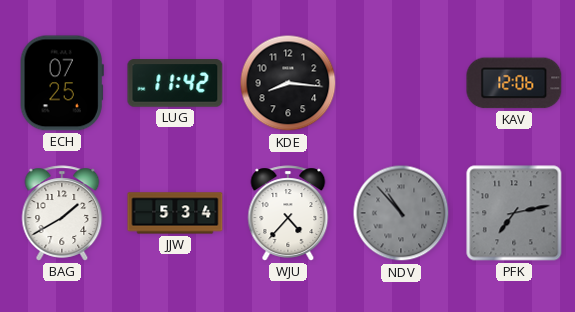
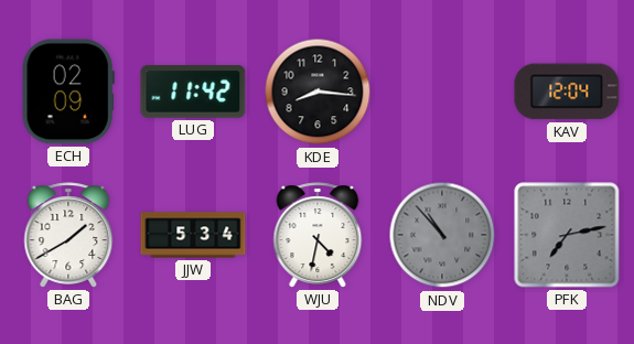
ECH: 07:25 -> 02:09
KAV: 12:06 -> 12:04
WJU: 4:37 -> 4:32
